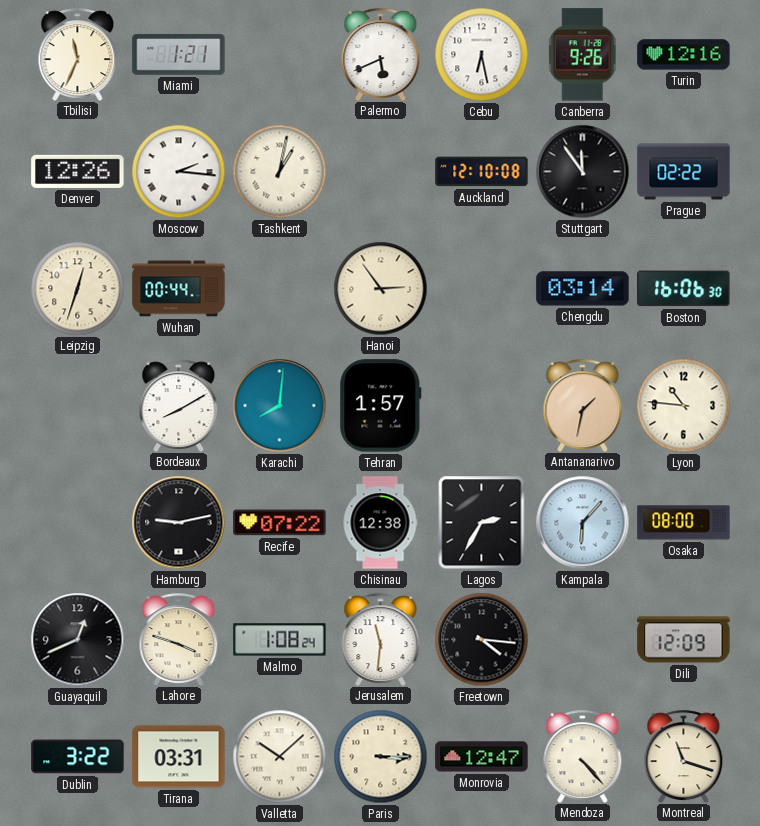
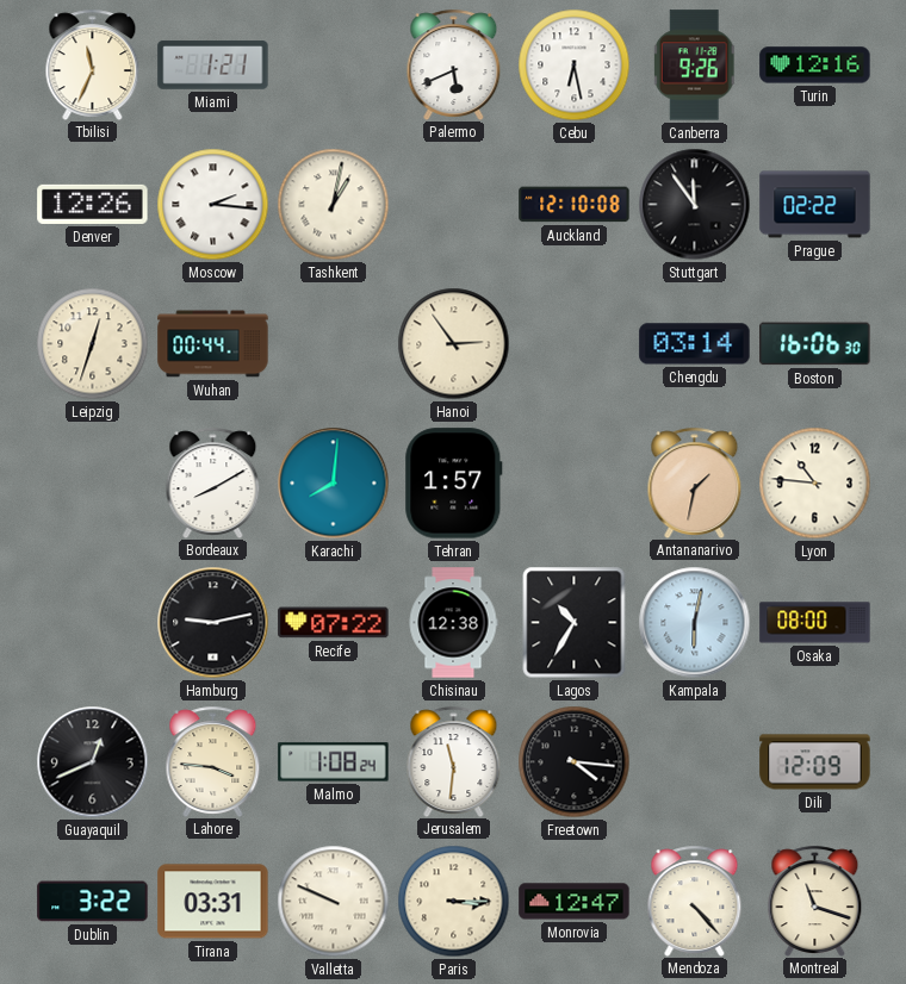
Lagos: 2:35 -> 10:35
Kampala: 6:07 -> 6:02
Lahore: 3:48 -> 3:46
Valletta: 10:08 -> 9:49
